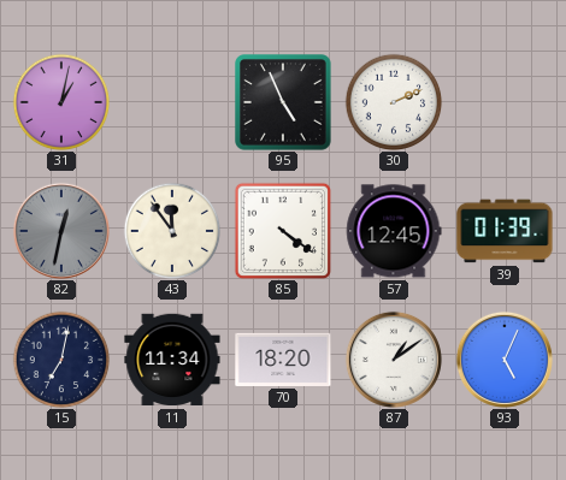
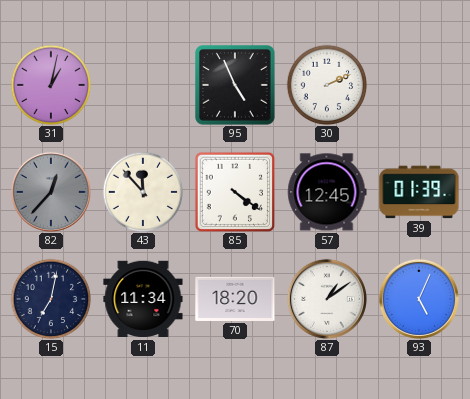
82: 12:32 -> 12:37
43: 11:54 -> 11:53
